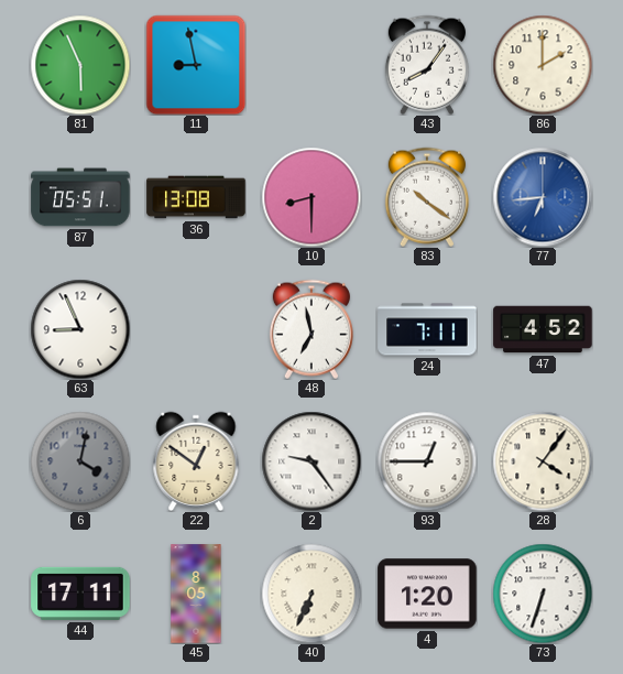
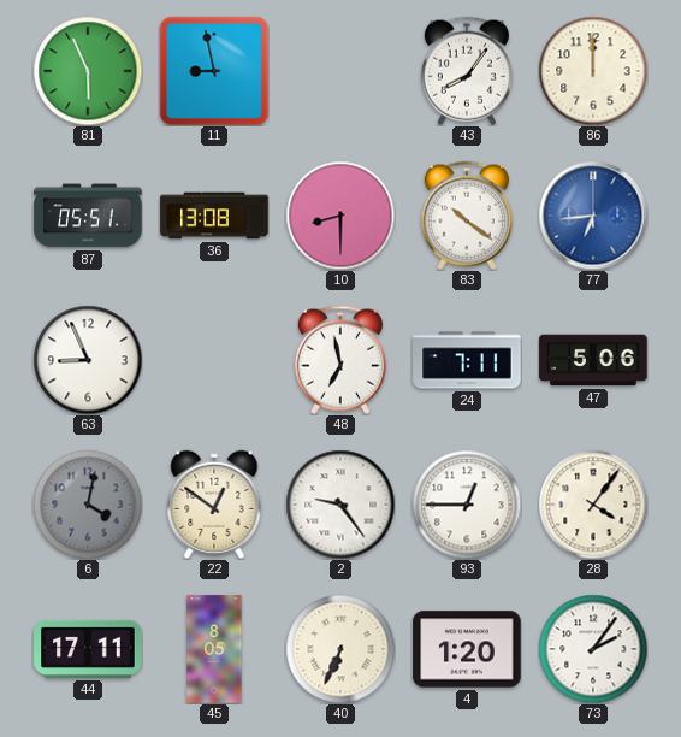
86: 2:00 -> 12:00
47: 4:52 -> 5:06
73: 6:33 -> 2:06
